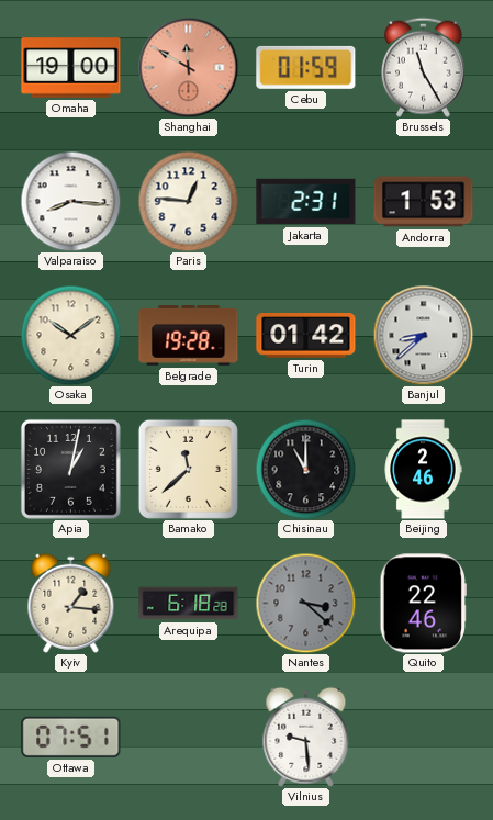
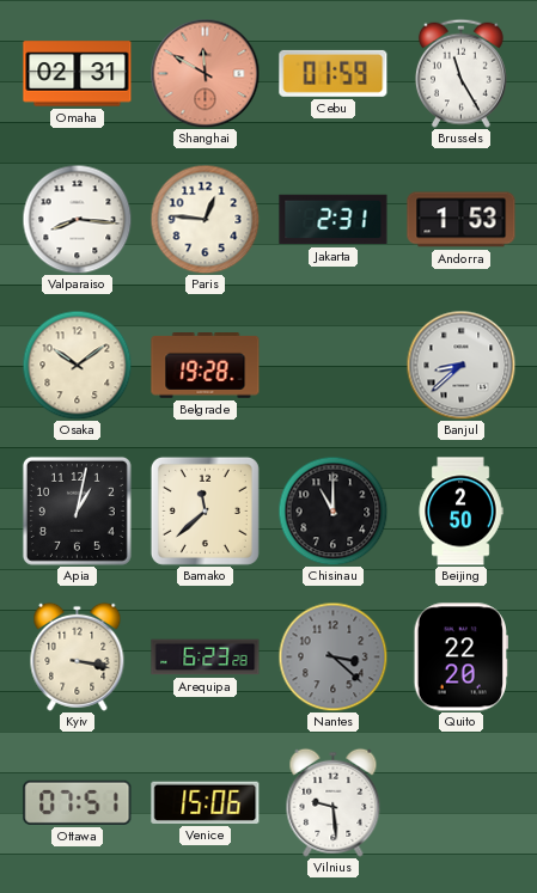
Omaha: 19:00 -> 02:31
Turin: 01:42 -> none
Beijing: 2:46 -> 2:50
Kyiv: 1:16 -> 3:17
Arequipa: 6:18 -> 6:23
Quito: 22:46 -> 22:20
Venice: none -> 15:06
